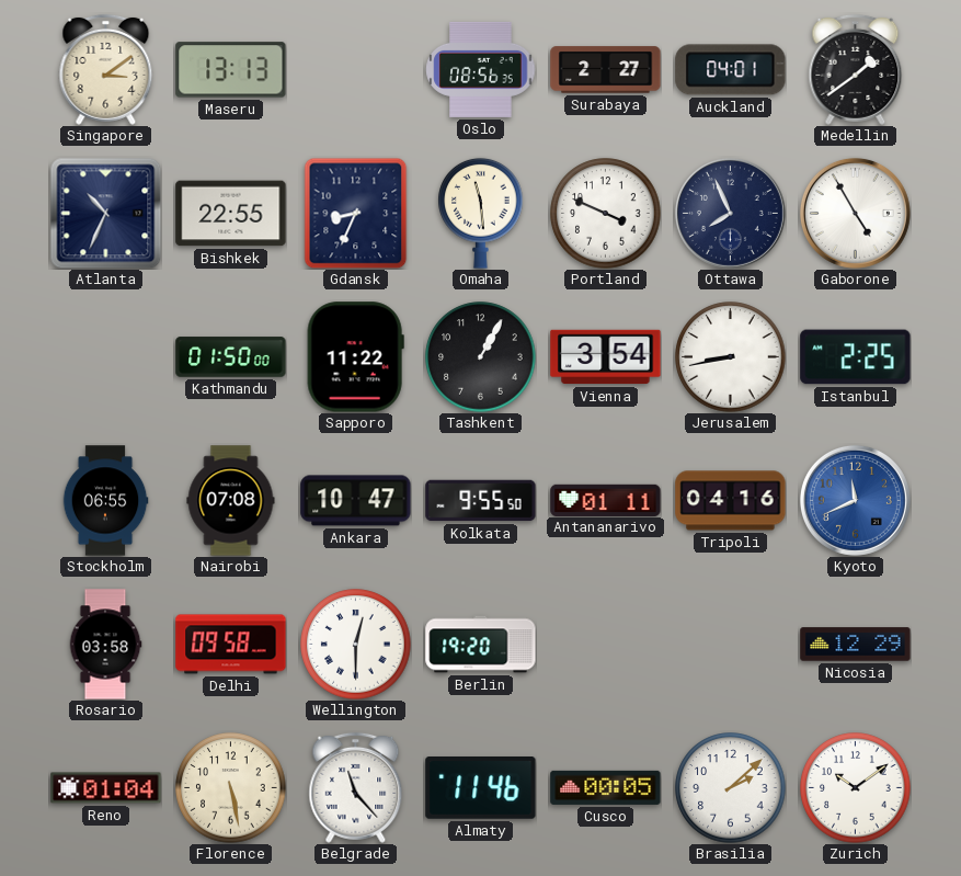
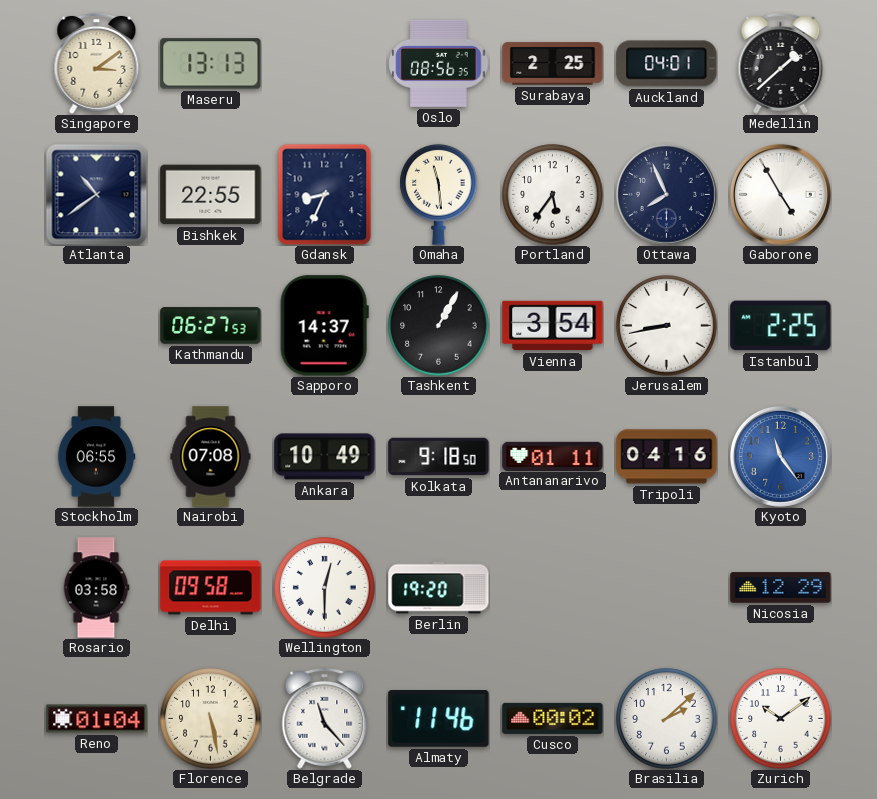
Surabaya: 2:27 -> 2:25
Medellin: 1:39 -> 1:38
Atlanta: 10:34 -> 10:39
Portland: 3:49 -> 5:36
Kathmandu: 01:50 -> 06:27
Sapporo: 11:22 -> 14:37
Ankara: 10:47 -> 10:49
Kolkata: 9:55 -> 9:18
Kyoto: 11:41 -> 11:24
Cusco: 00:05 -> 00:02
